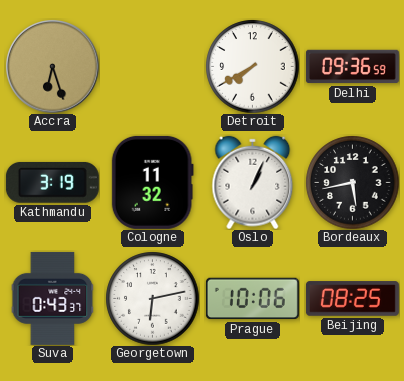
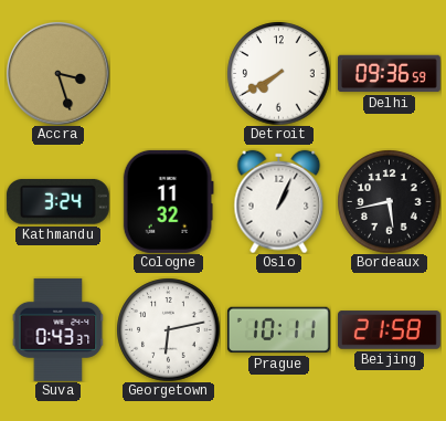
Accra: 6:27 -> 3:27
Kathmandu: 3:19 -> 3:24
Prague: 10:06 -> 10:11
Beijing: 08:25 -> 21:58
